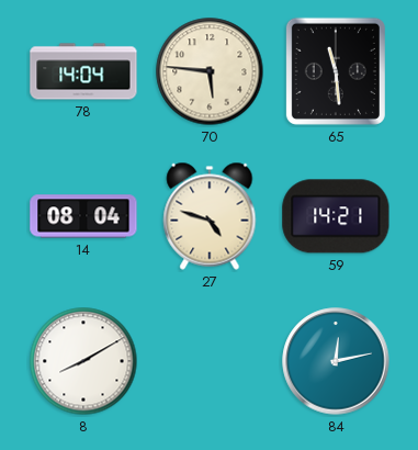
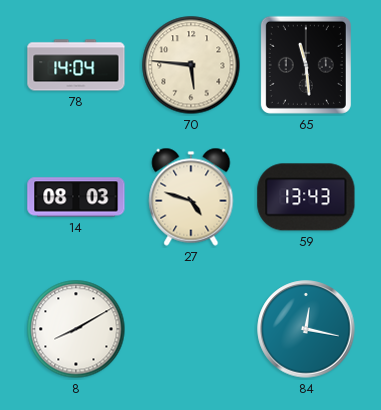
14: 08:04 -> 08:03
59: 14:21 -> 13:43
84: 12:13 -> 12:17
